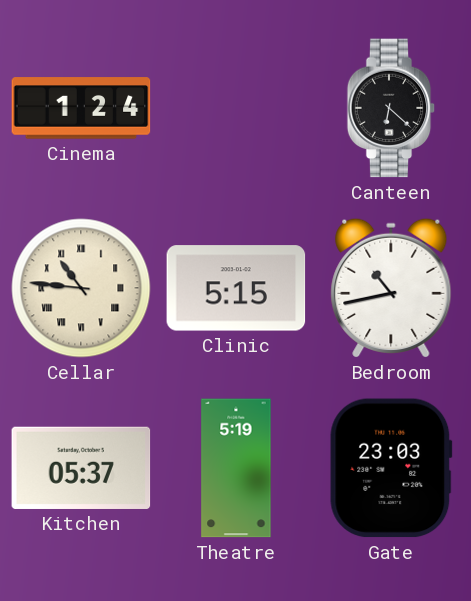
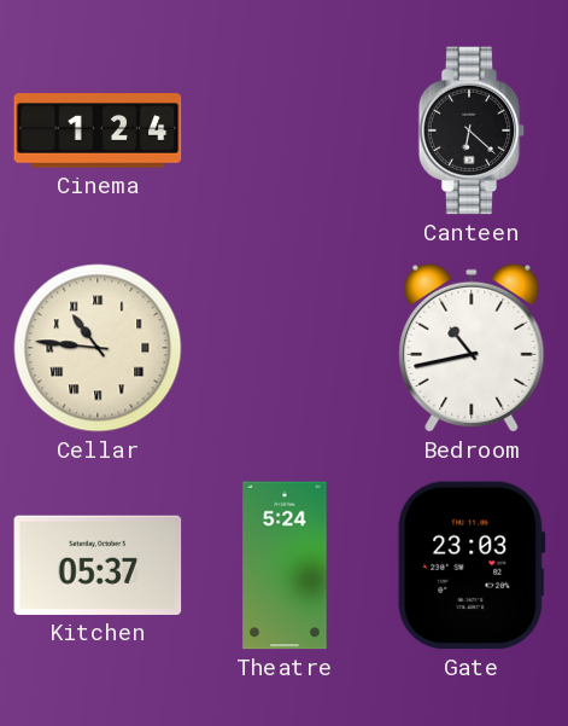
Clinic: 5:15 -> none
Theatre: 5:19 -> 5:24
